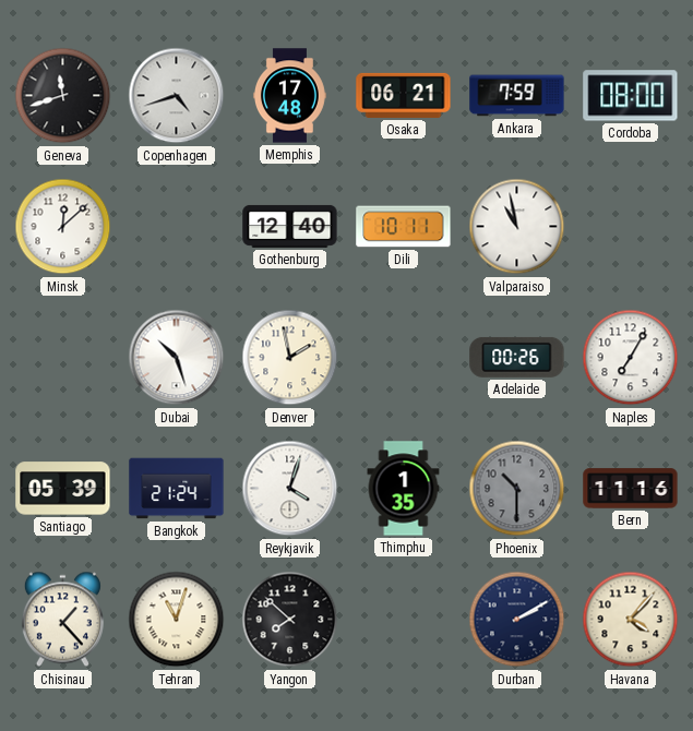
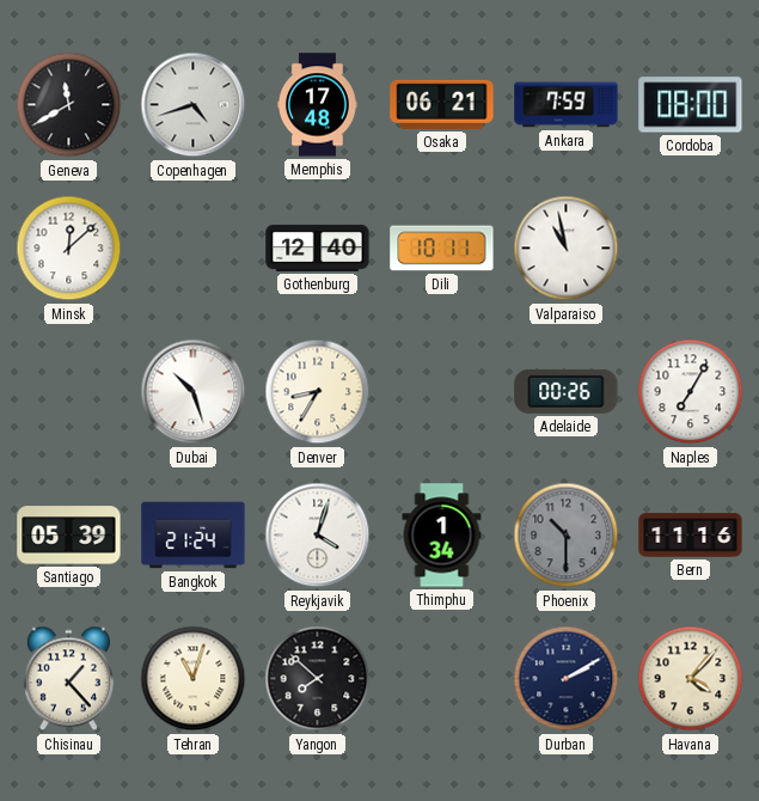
Geneva: 11:42 -> 11:40
Denver: 1:58 -> 8:35
Thimphu: 1:35 -> 1:34
